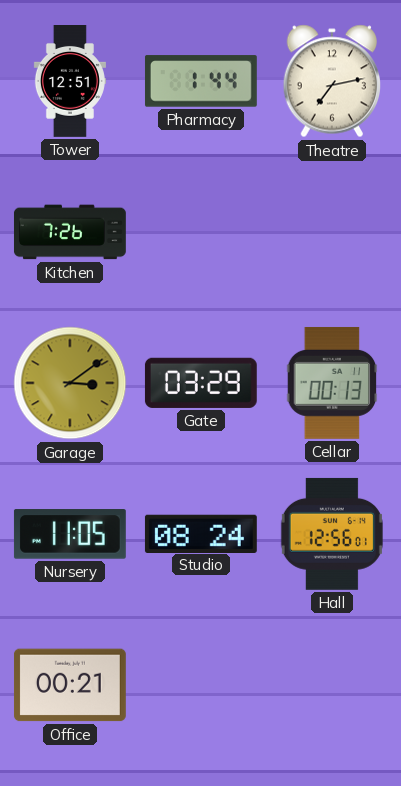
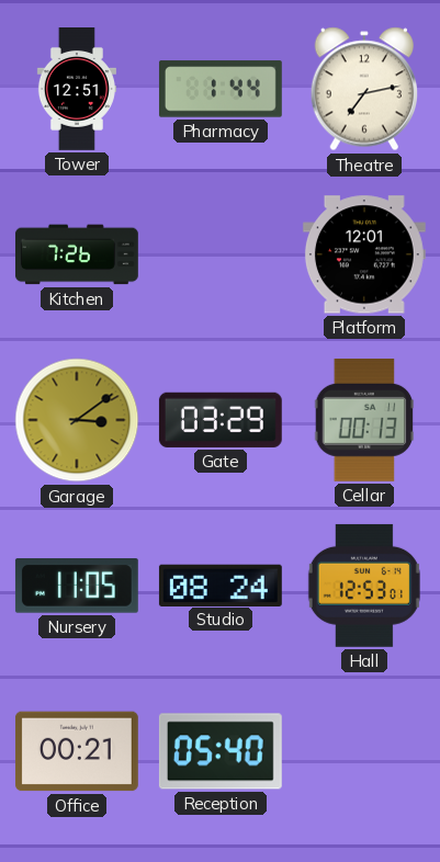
Platform: none -> 12:01
Hall: 12:56 -> 12:53
Reception: none -> 05:40
